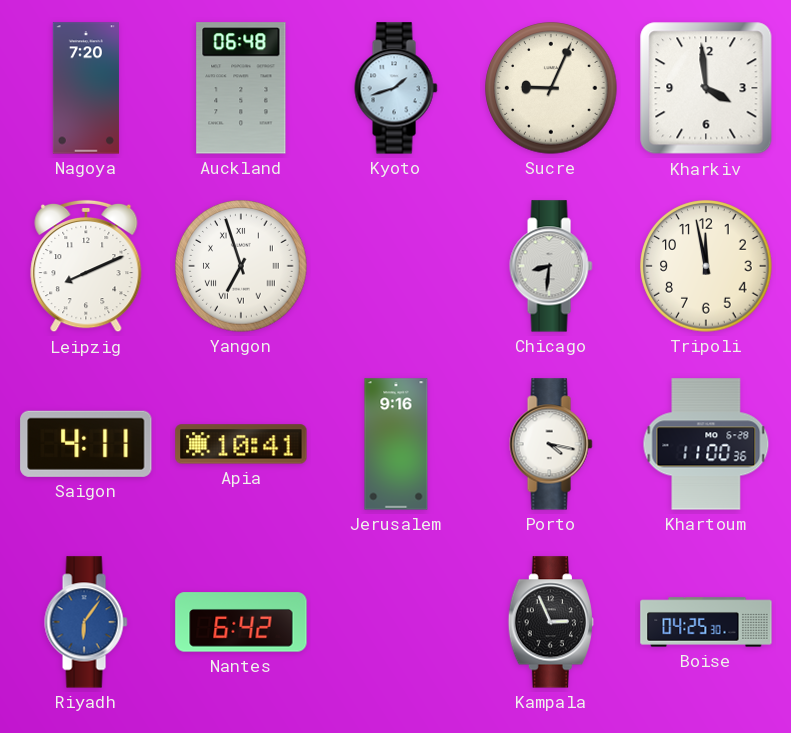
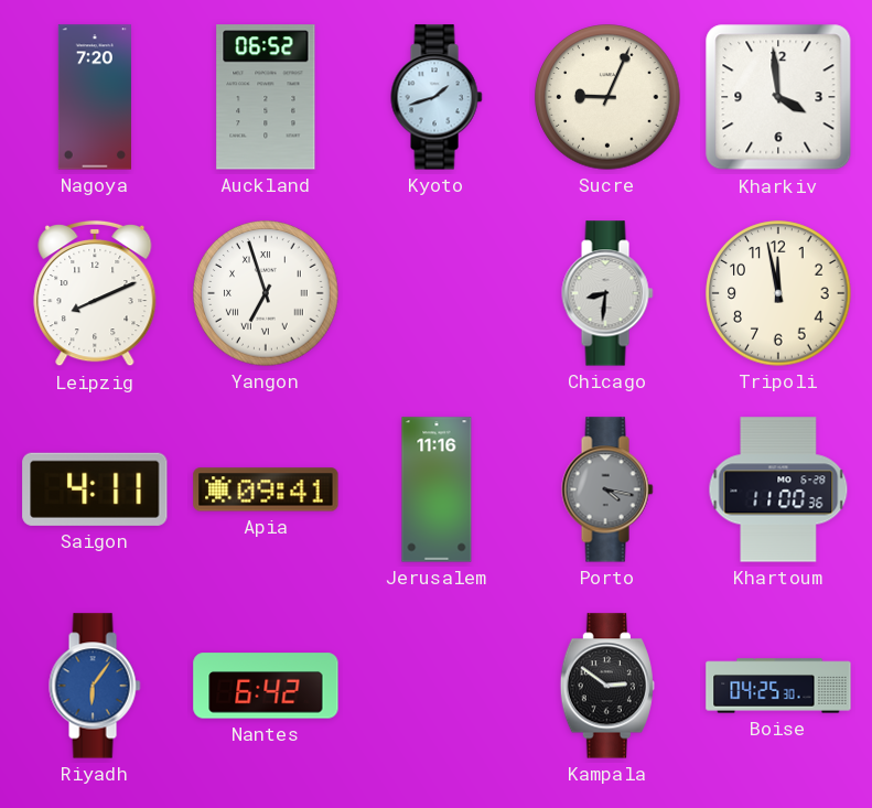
Auckland: 06:48 -> 06:52
Apia: 10:41 -> 09:41
Jerusalem: 9:16 -> 11:16
Porto dial: white -> grey
Kampala: 2:56 -> 2:51
